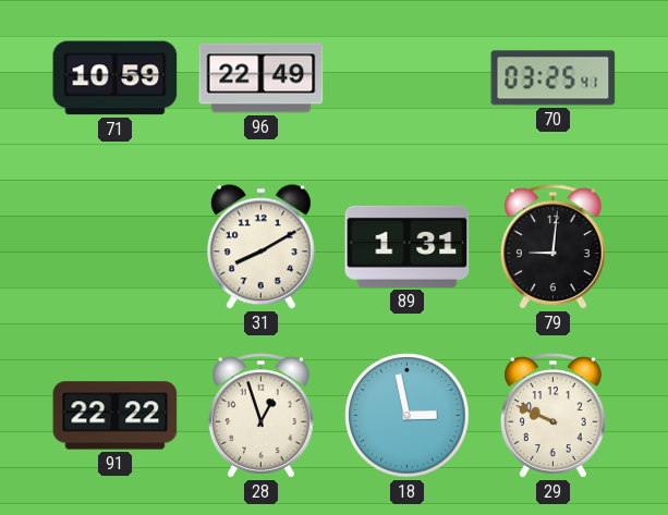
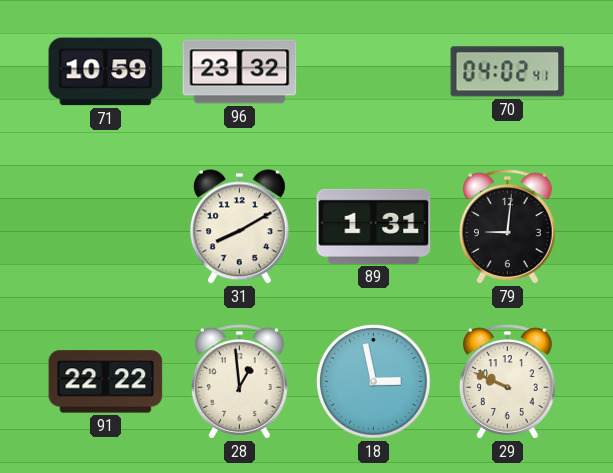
96: 22:49 -> 23:32
70: 03:25 -> 04:02
28: 12:57 -> 12:59
